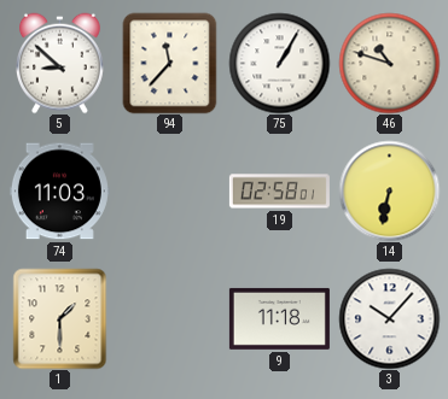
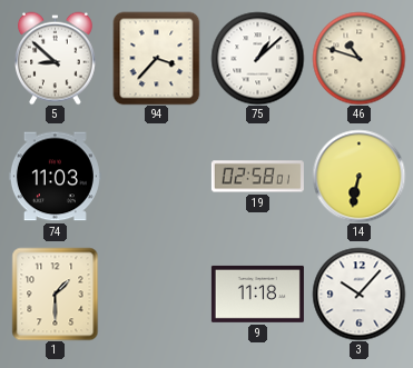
94: 11:37 -> 3:37
75: 1:05 -> 1:08
